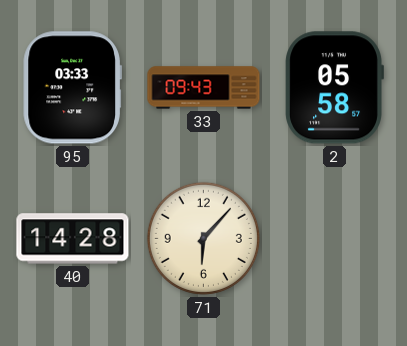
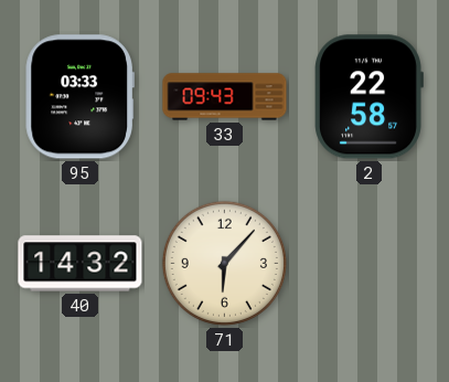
2: 05:58 -> 22:58
40: 14:28 -> 14:32
